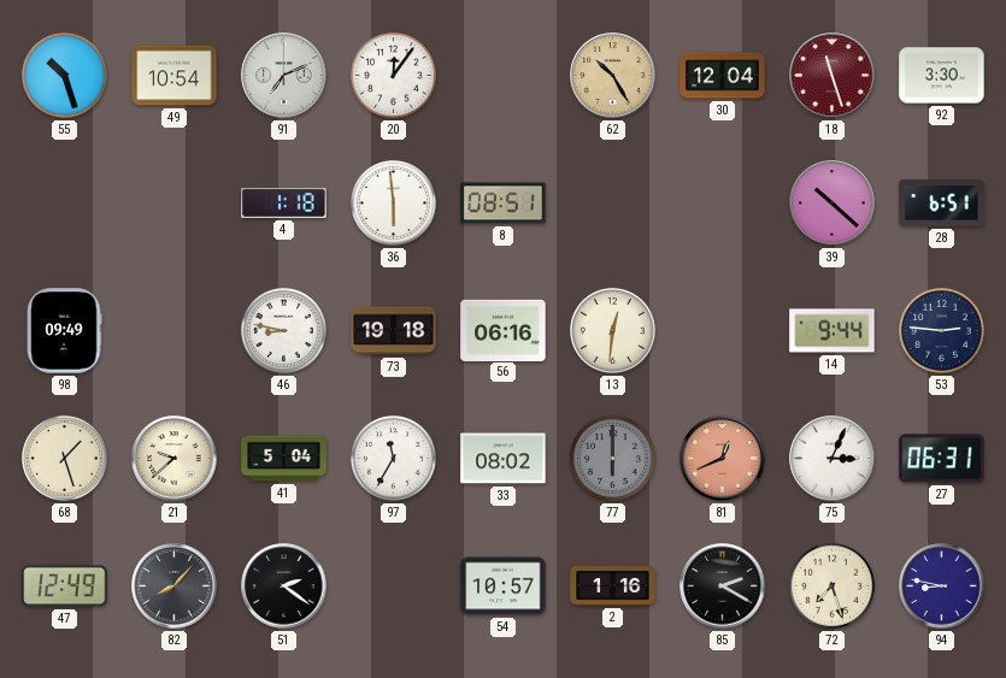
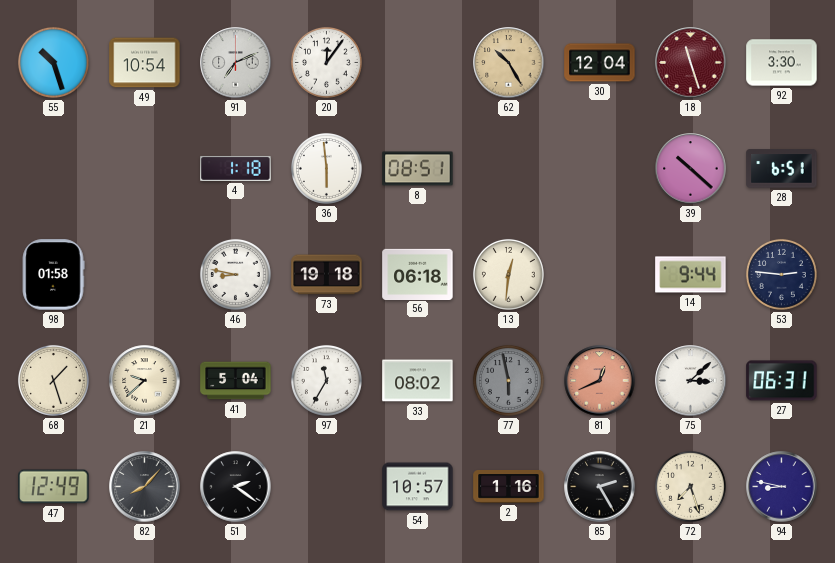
98: 09:49 -> 01:58
56: 06:16 -> 06:18
77: 6:00 -> 5:58
75: 3:04 -> 3:08
85: 2:20 -> 2:25
